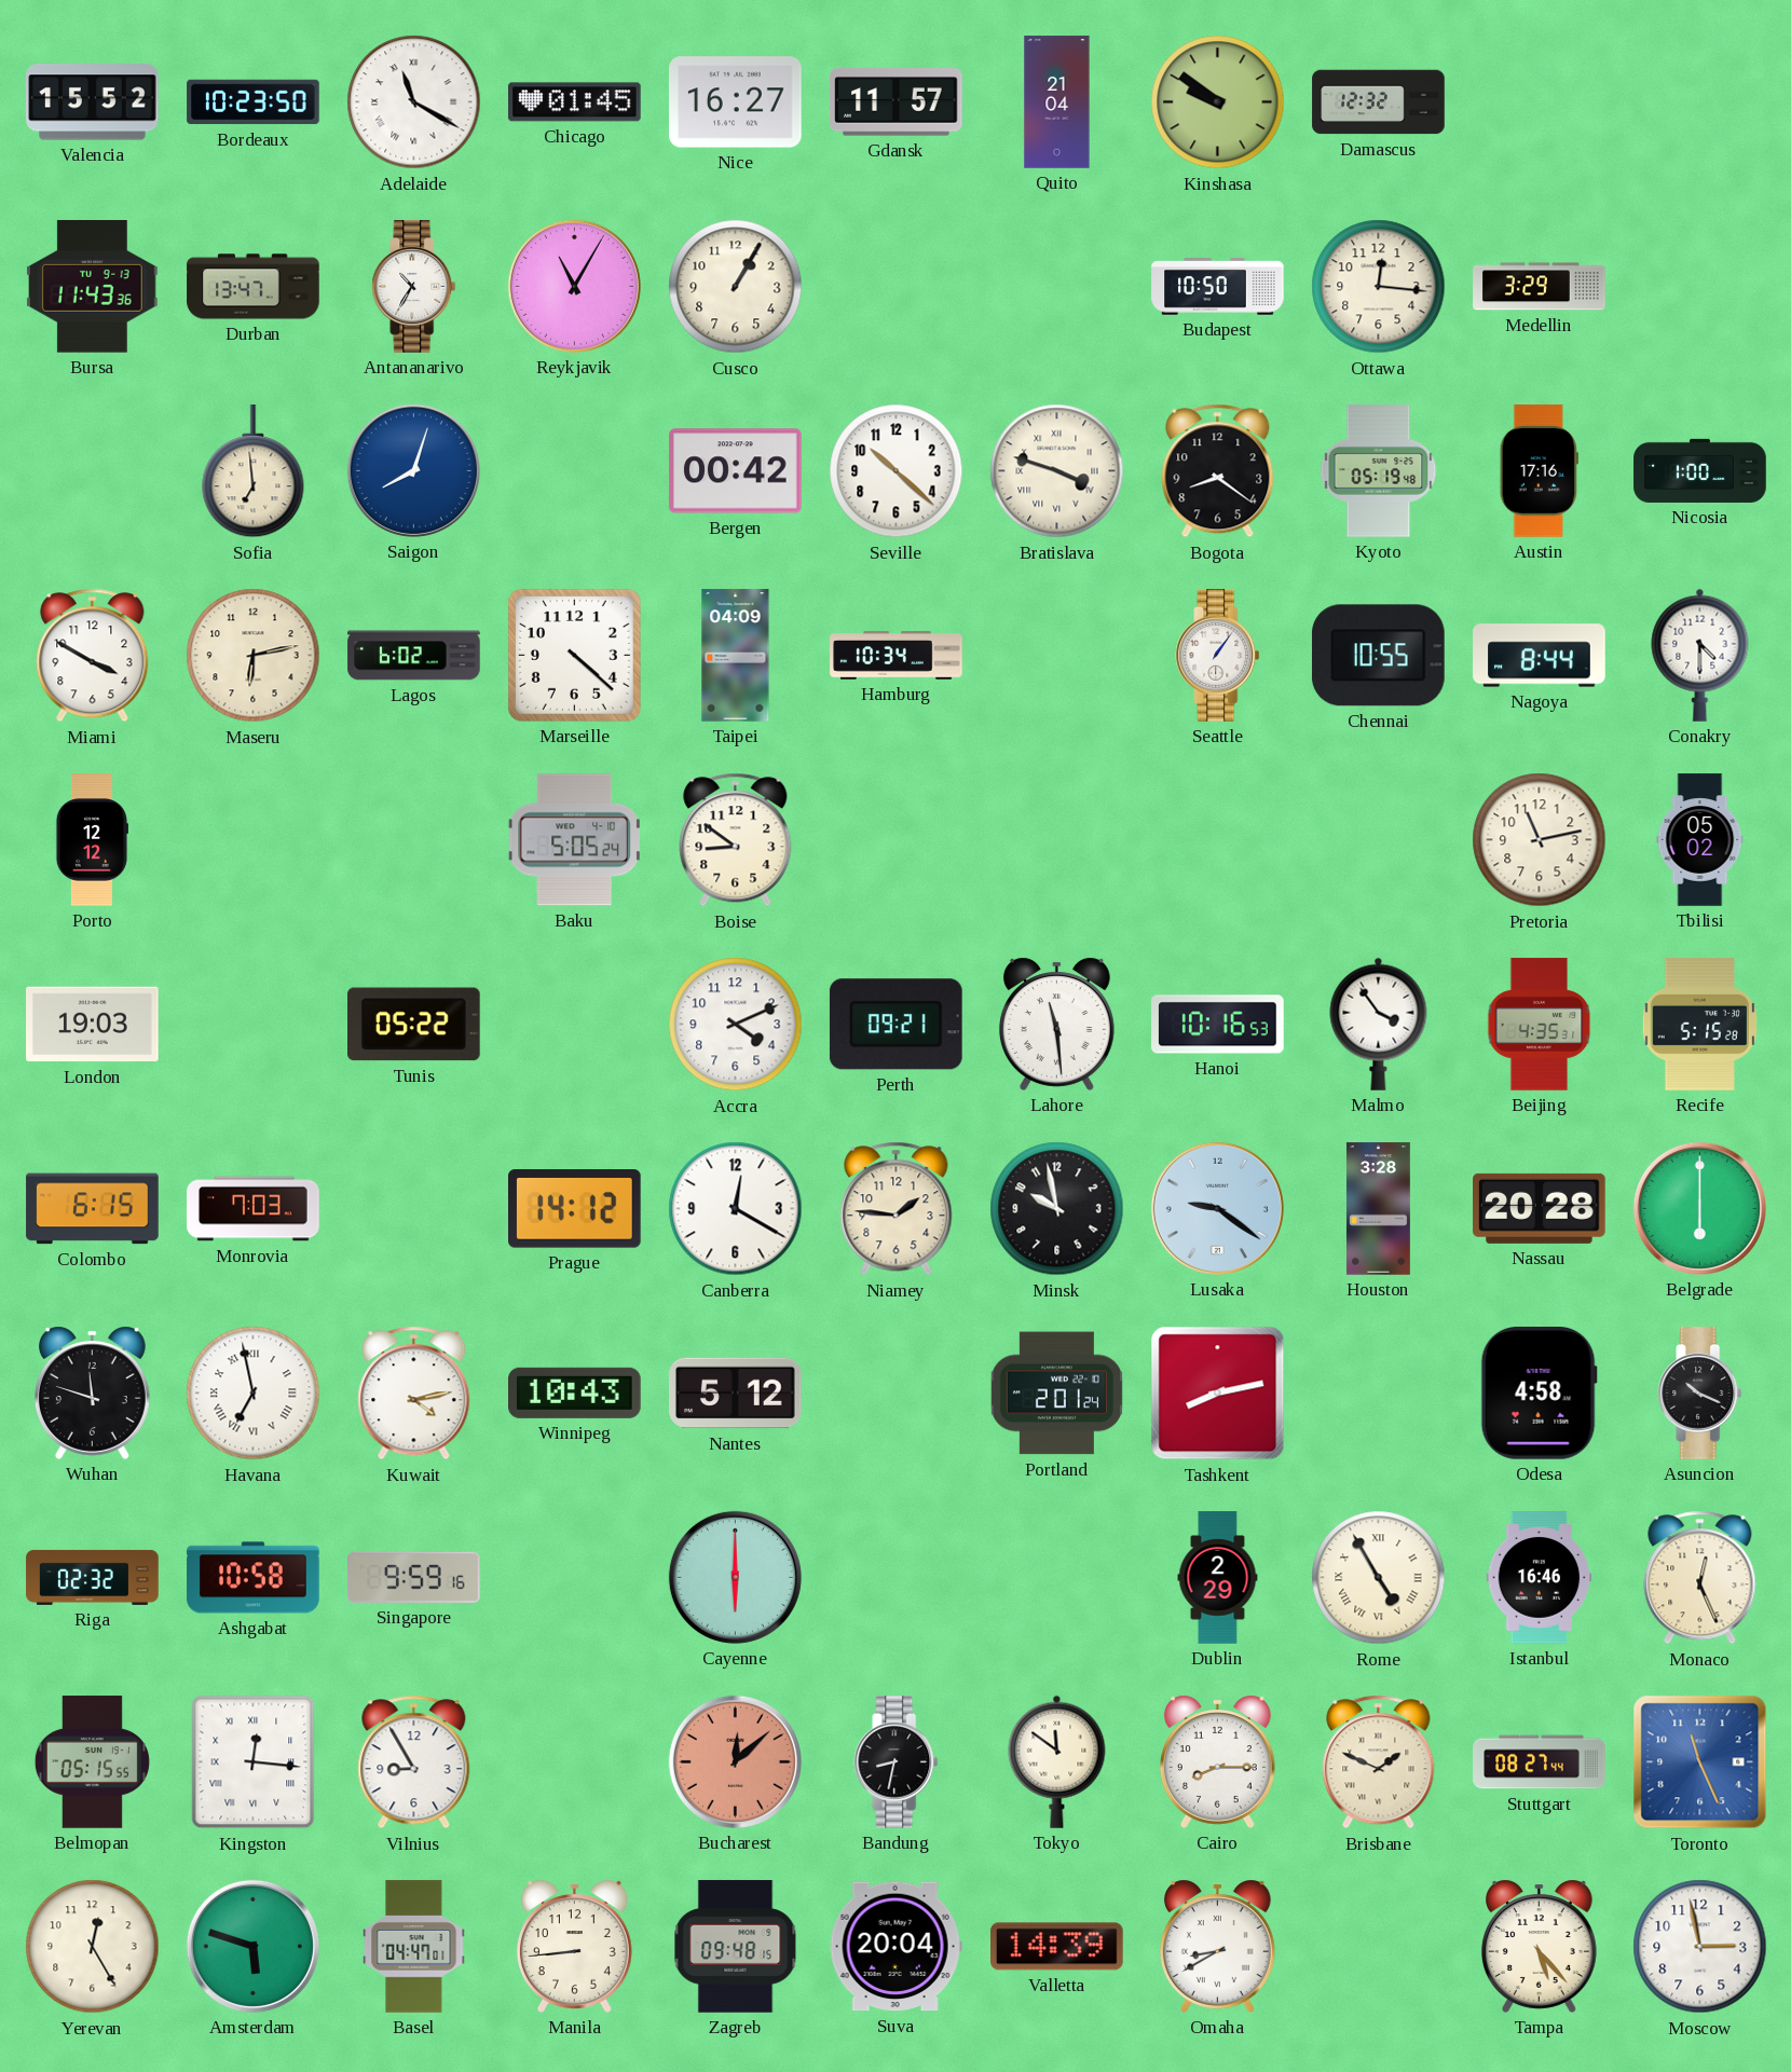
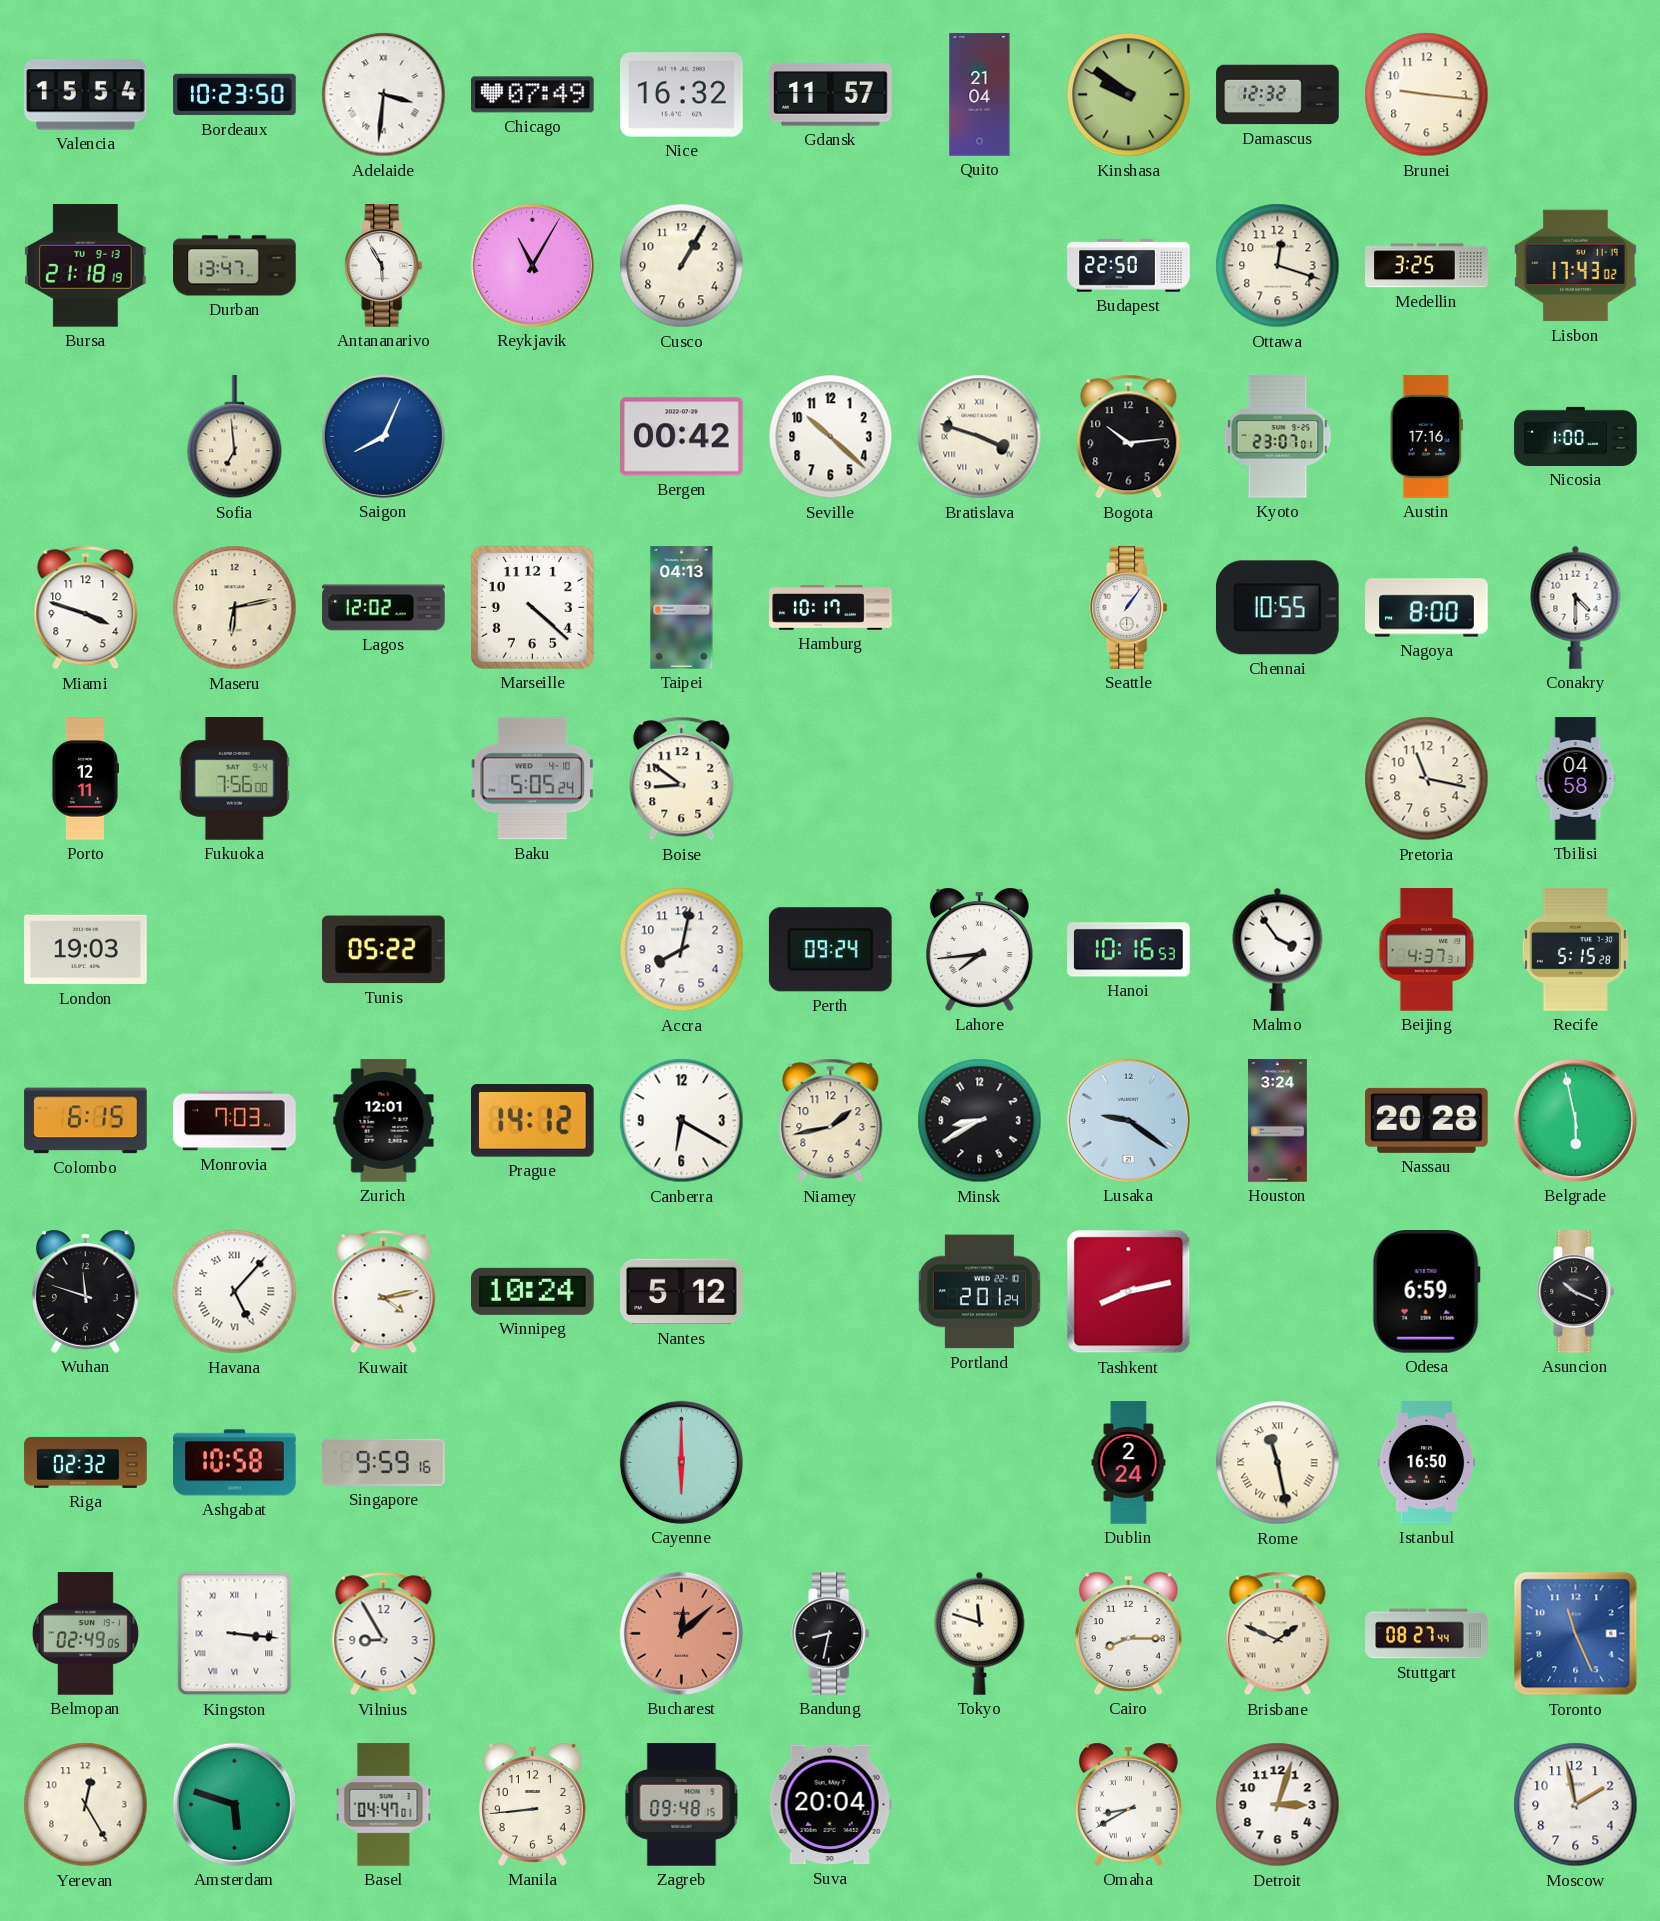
Valencia: 15:52 -> 15:54
Adelaide: 11:20 -> 3:31
Chicago: 01:45 -> 07:49
Nice: 16:27 -> 16:32
Brunei: none -> 9:16
Bursa: 11:43 -> 21:18
Antananarivo: 10:35 -> 5:55
Budapest: 10:50 -> 22:50
Ottawa: 12:16 -> 12:18
Medellin: 3:29 -> 3:25
Lisbon: none -> 17:43
Saigon: 8:03 -> 8:04
Bogota: 8:21 -> 10:14
Kyoto: 05:19 -> 23:07
Miami: 3:50 -> 3:48
Lagos: 6:02 -> 12:02
Taipei: 04:09 -> 04:13
Hamburg: 10:34 -> 10:17
Nagoya: 8:44 -> 8:00
Porto: 12:12 -> 12:11
Fukuoka: none -> 7:56
Pretoria: 11:13 -> 11:17
Tbilisi: 05:02 -> 04:58
Accra: 4:11 -> 8:02
Perth: 09:21 -> 09:24
Lahore: 11:29 -> 7:44
Beijing: 4:35 -> 4:37
Zurich: none -> 12:01
Canberra: 12:20 -> 6:20
Niamey: 1:46 -> 1:43
Minsk: 9:58 -> 8:40
Houston: 3:28 -> 3:24
Belgrade: 6:00 -> 5:58
Havana: 6:58 -> 5:07
Winnipeg: 10:43 -> 10:24
Odesa: 4:58 -> 6:59
Dublin: 2:29 -> 2:24
Rome: 4:55 -> 11:28
Istanbul: 16:46 -> 16:50
Monaco: 12:26 -> none
Belmopan: 05:15 -> 02:49
Kingston: 12:16 -> 3:16
Tokyo: 11:51 -> 11:48
Valletta: 14:39 -> none
Detroit: none -> 3:03
Tampa: 5:23 -> none
Moscow: 2:58 -> 1:58
